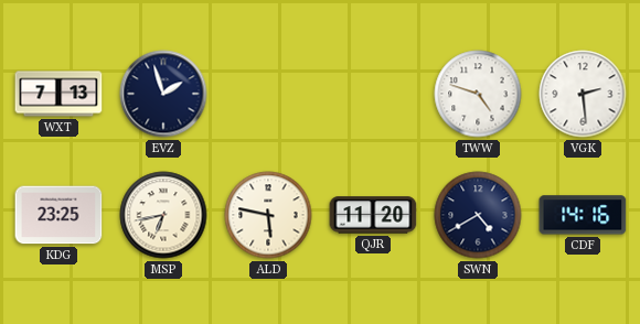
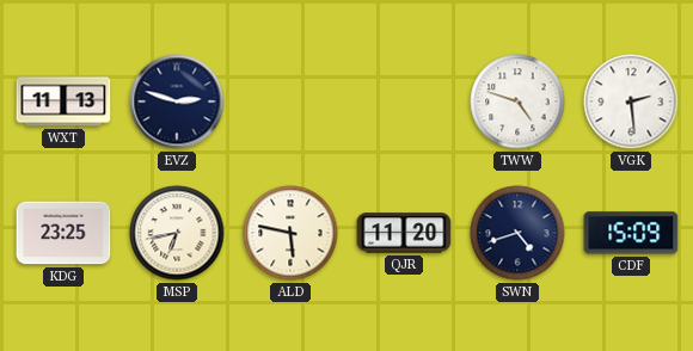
WXT: 7:13 -> 11:13
EVZ: 1:57 -> 2:48
SWN: 4:40 -> 4:42
CDF: 14:16 -> 15:09
